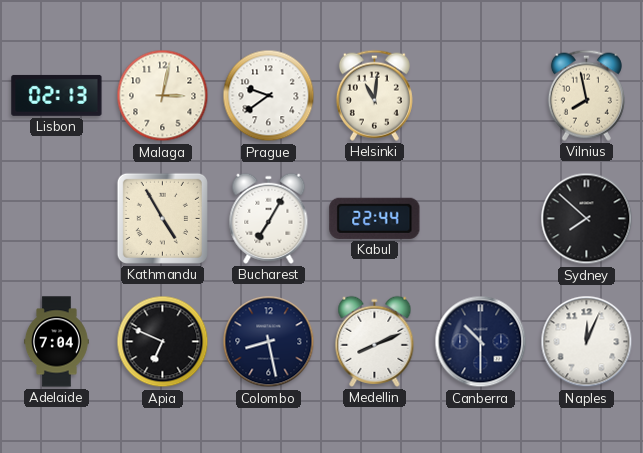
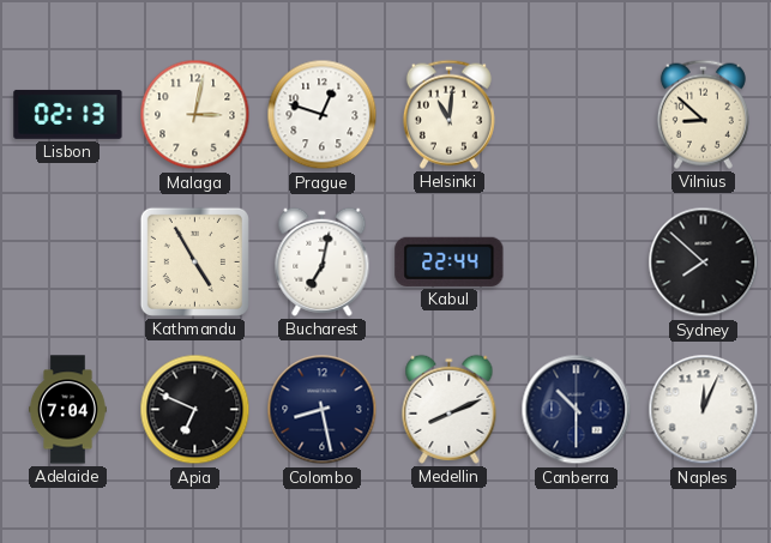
Prague: 9:39 -> 12:48
Vilnius: 7:58 -> 8:52
Bucharest: 7:05 -> 7:02
